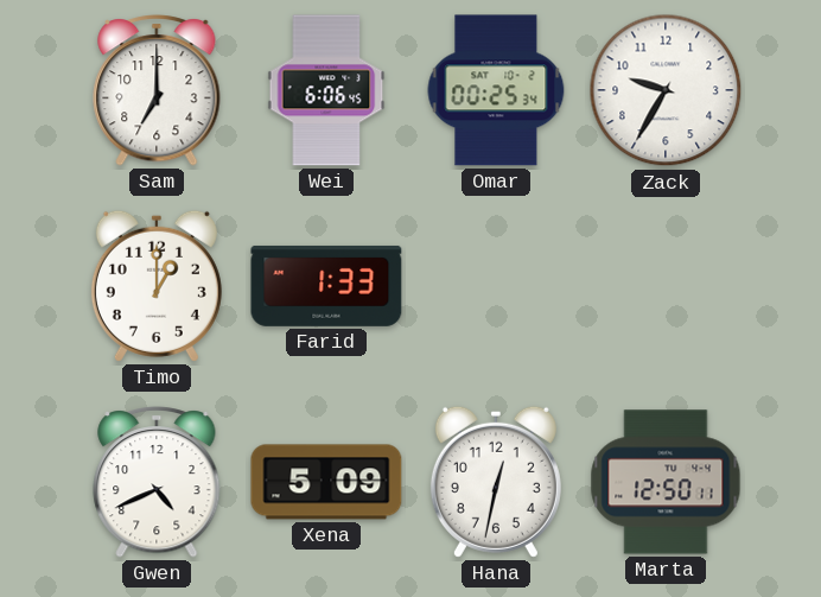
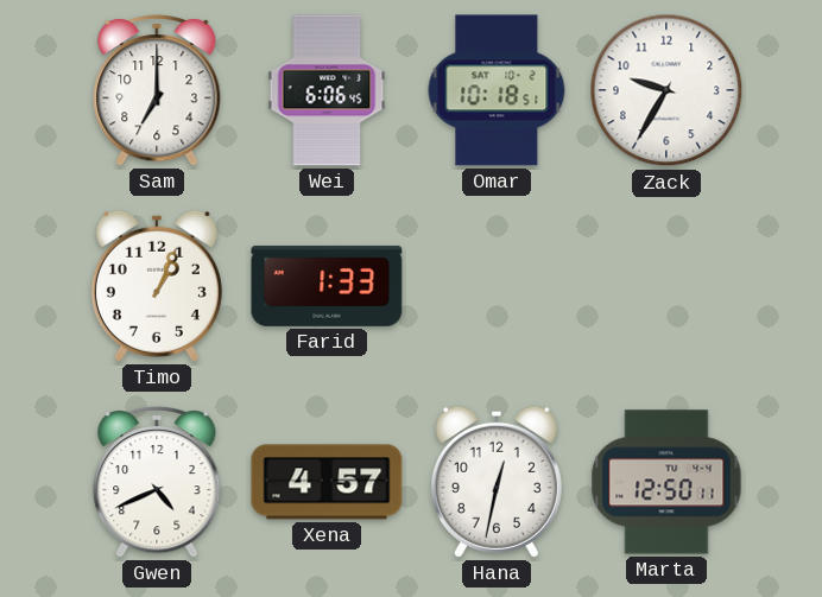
Omar: 00:25 -> 10:18
Timo: 1:00 -> 1:04
Xena: 5:09 -> 4:57
